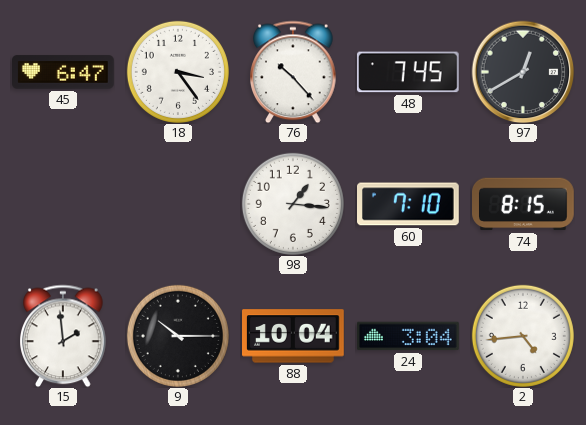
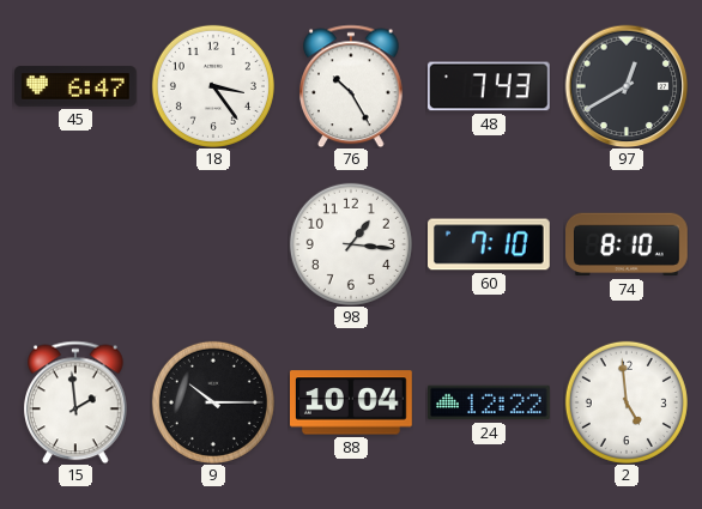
76: 10:23 -> 10:25
48: 7:45 -> 7:43
74: 8:15 -> 8:10
24: 3:04 -> 12:22
2: 4:44 -> 4:59
